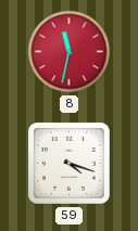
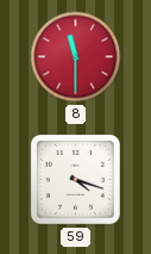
8: 11:32 -> 11:30
